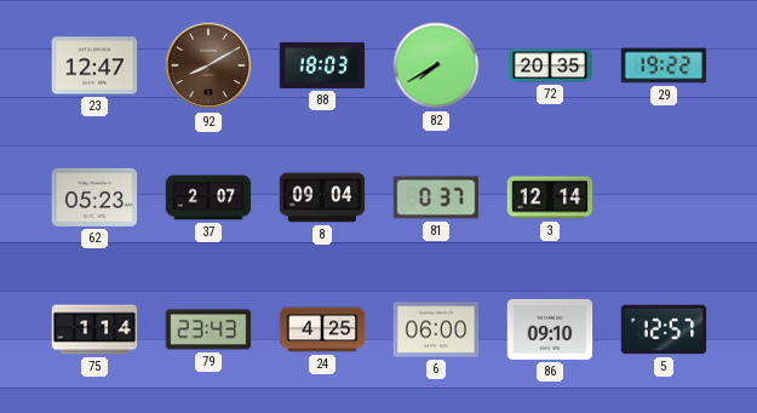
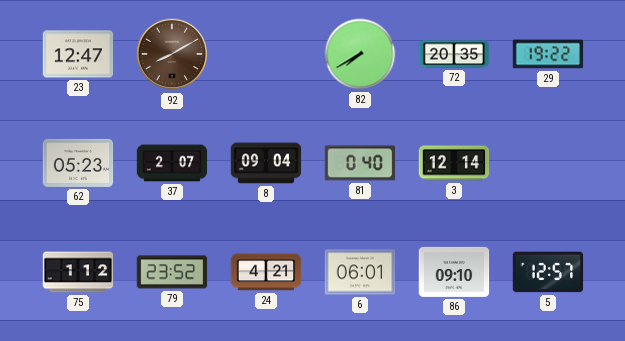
88: 18:03 -> none
81: 0:37 -> 0:40
75: 1:14 -> 1:12
79: 23:43 -> 23:52
24: 4:25 -> 4:21
6: 06:00 -> 06:01
